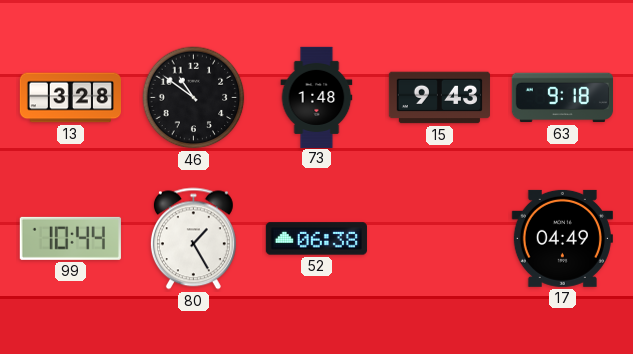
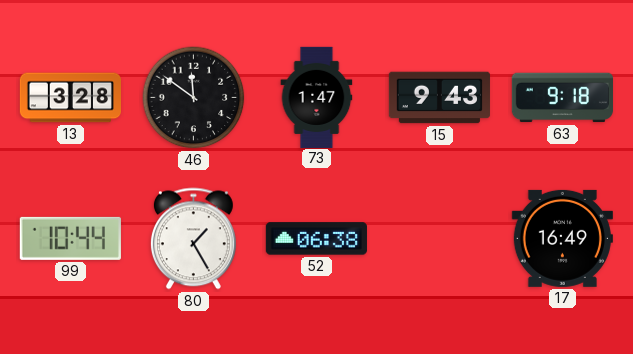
46: 10:51 -> 11:51
73: 1:48 -> 1:47
17: 04:49 -> 16:49
